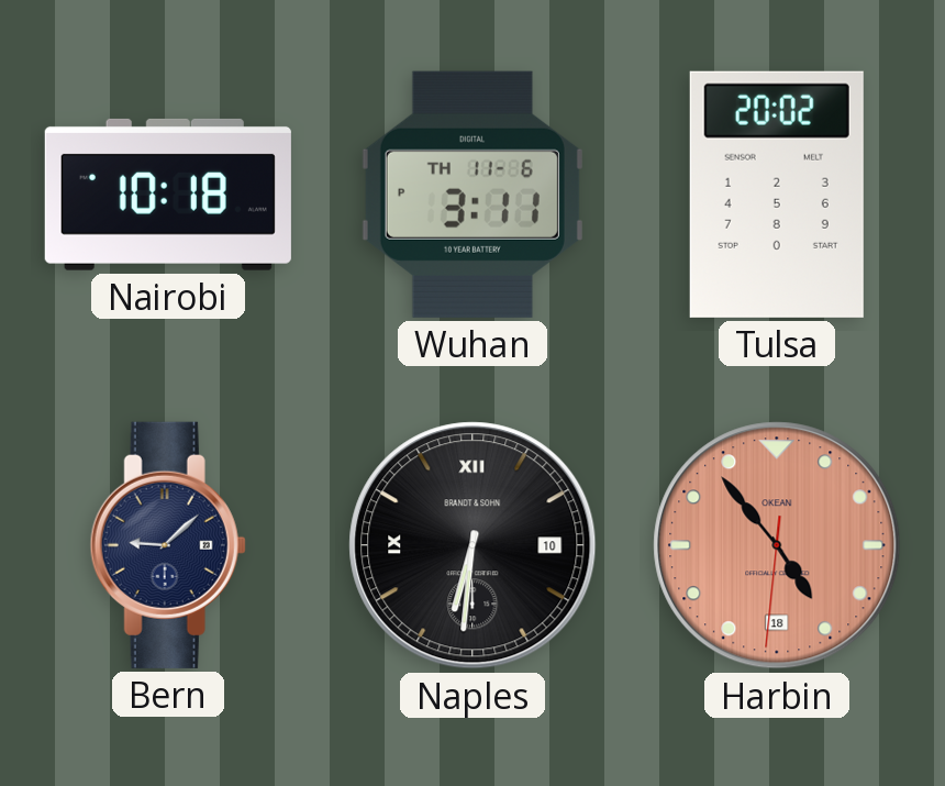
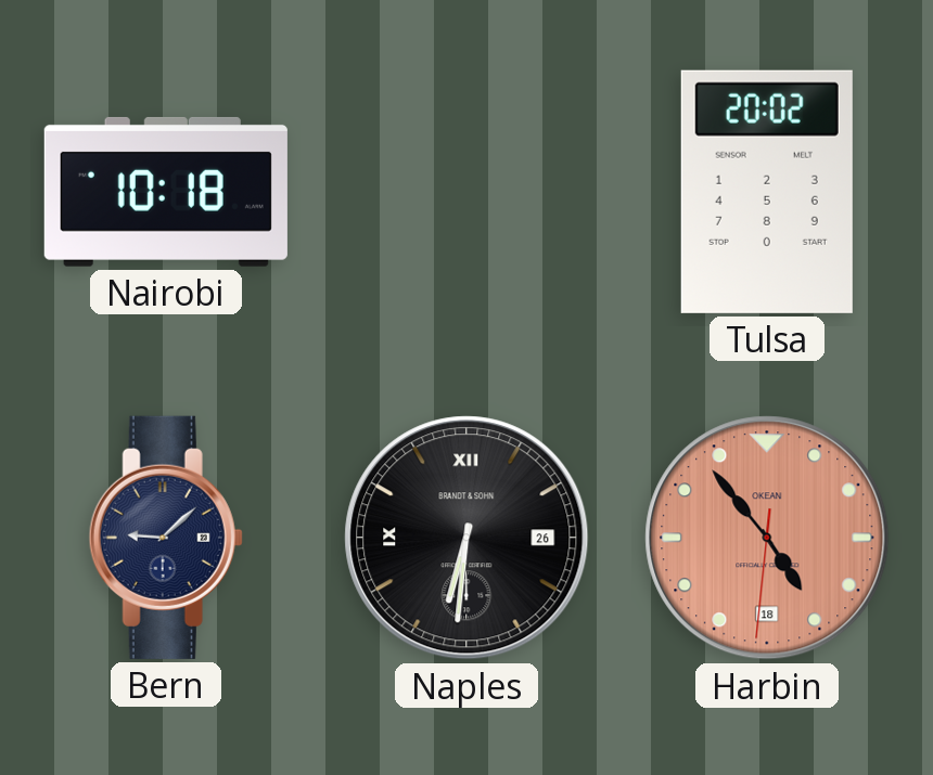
Wuhan: 3:11 -> none
Naples date: 10 -> 26
